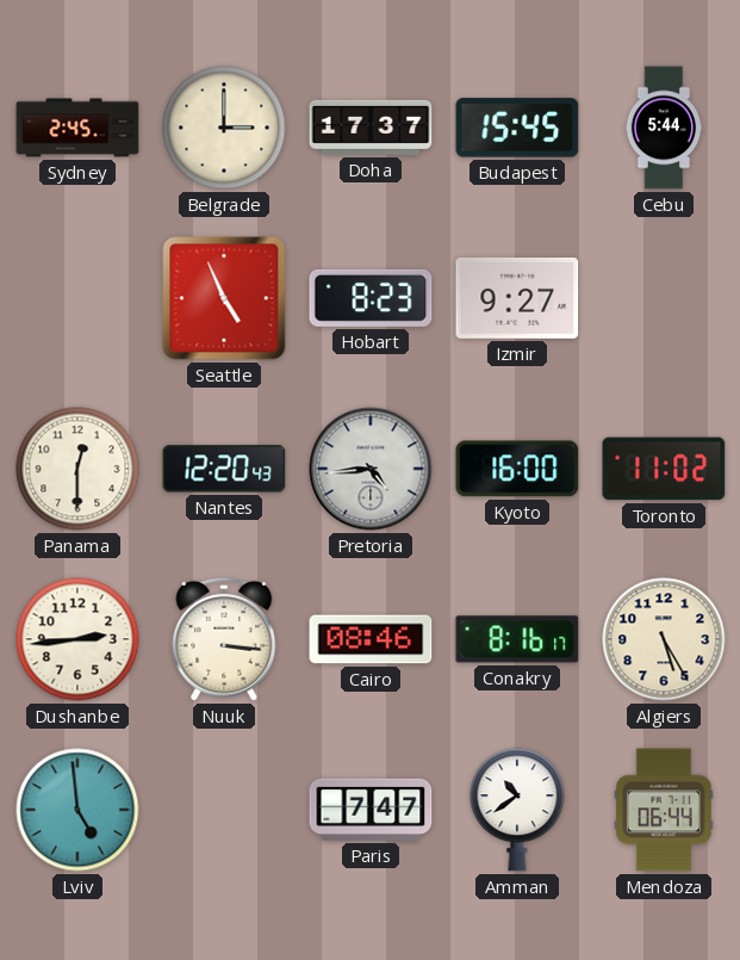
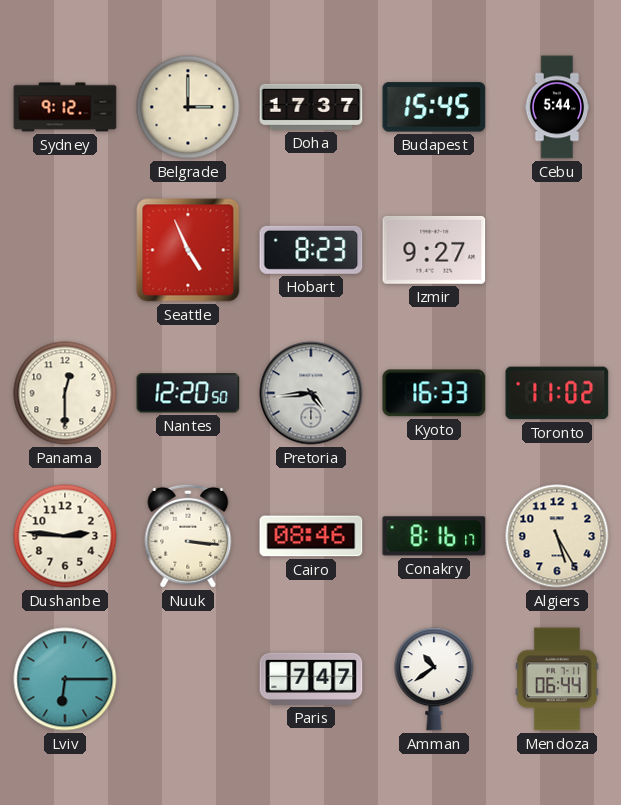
Sydney: 2:45 -> 9:12
Nantes: 12:20:43 -> 12:20:50
Kyoto: 16:00 -> 16:33
Dushanbe: 2:44 -> 2:46
Lviv: 4:59 -> 6:15
